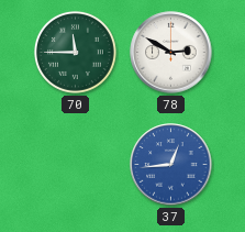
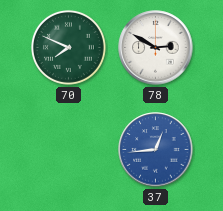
70: 11:45 -> 7:49
